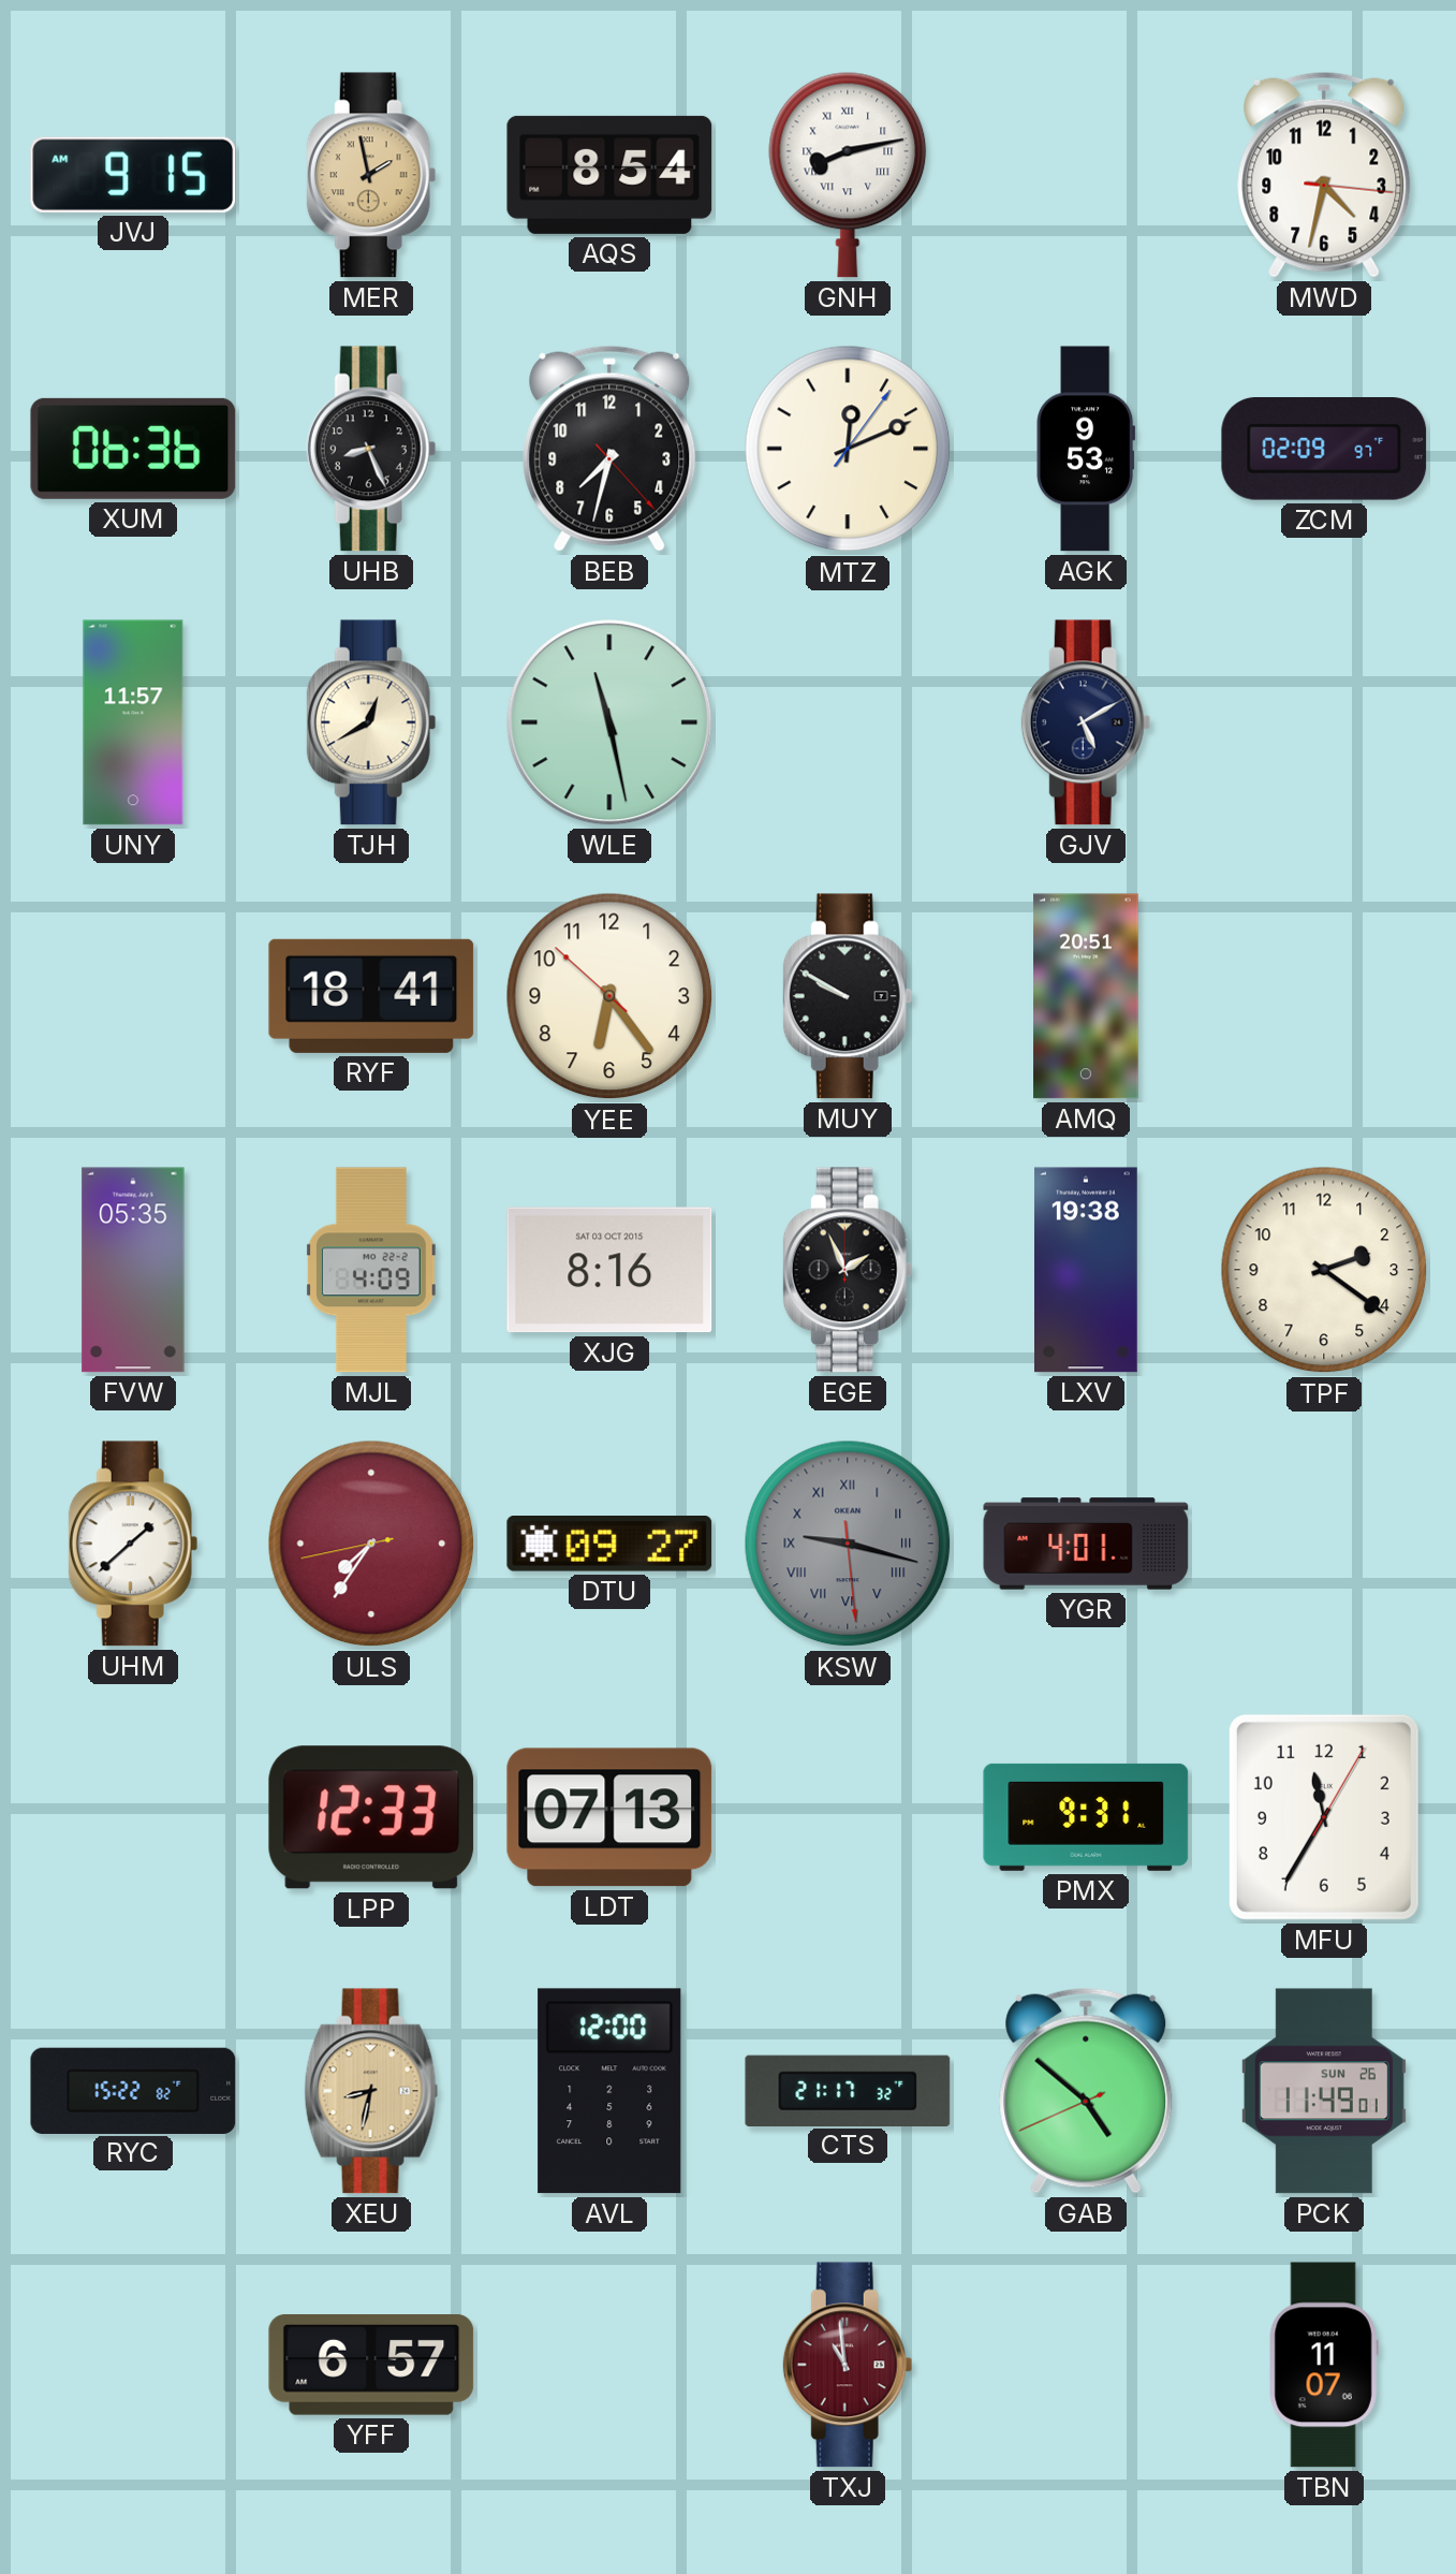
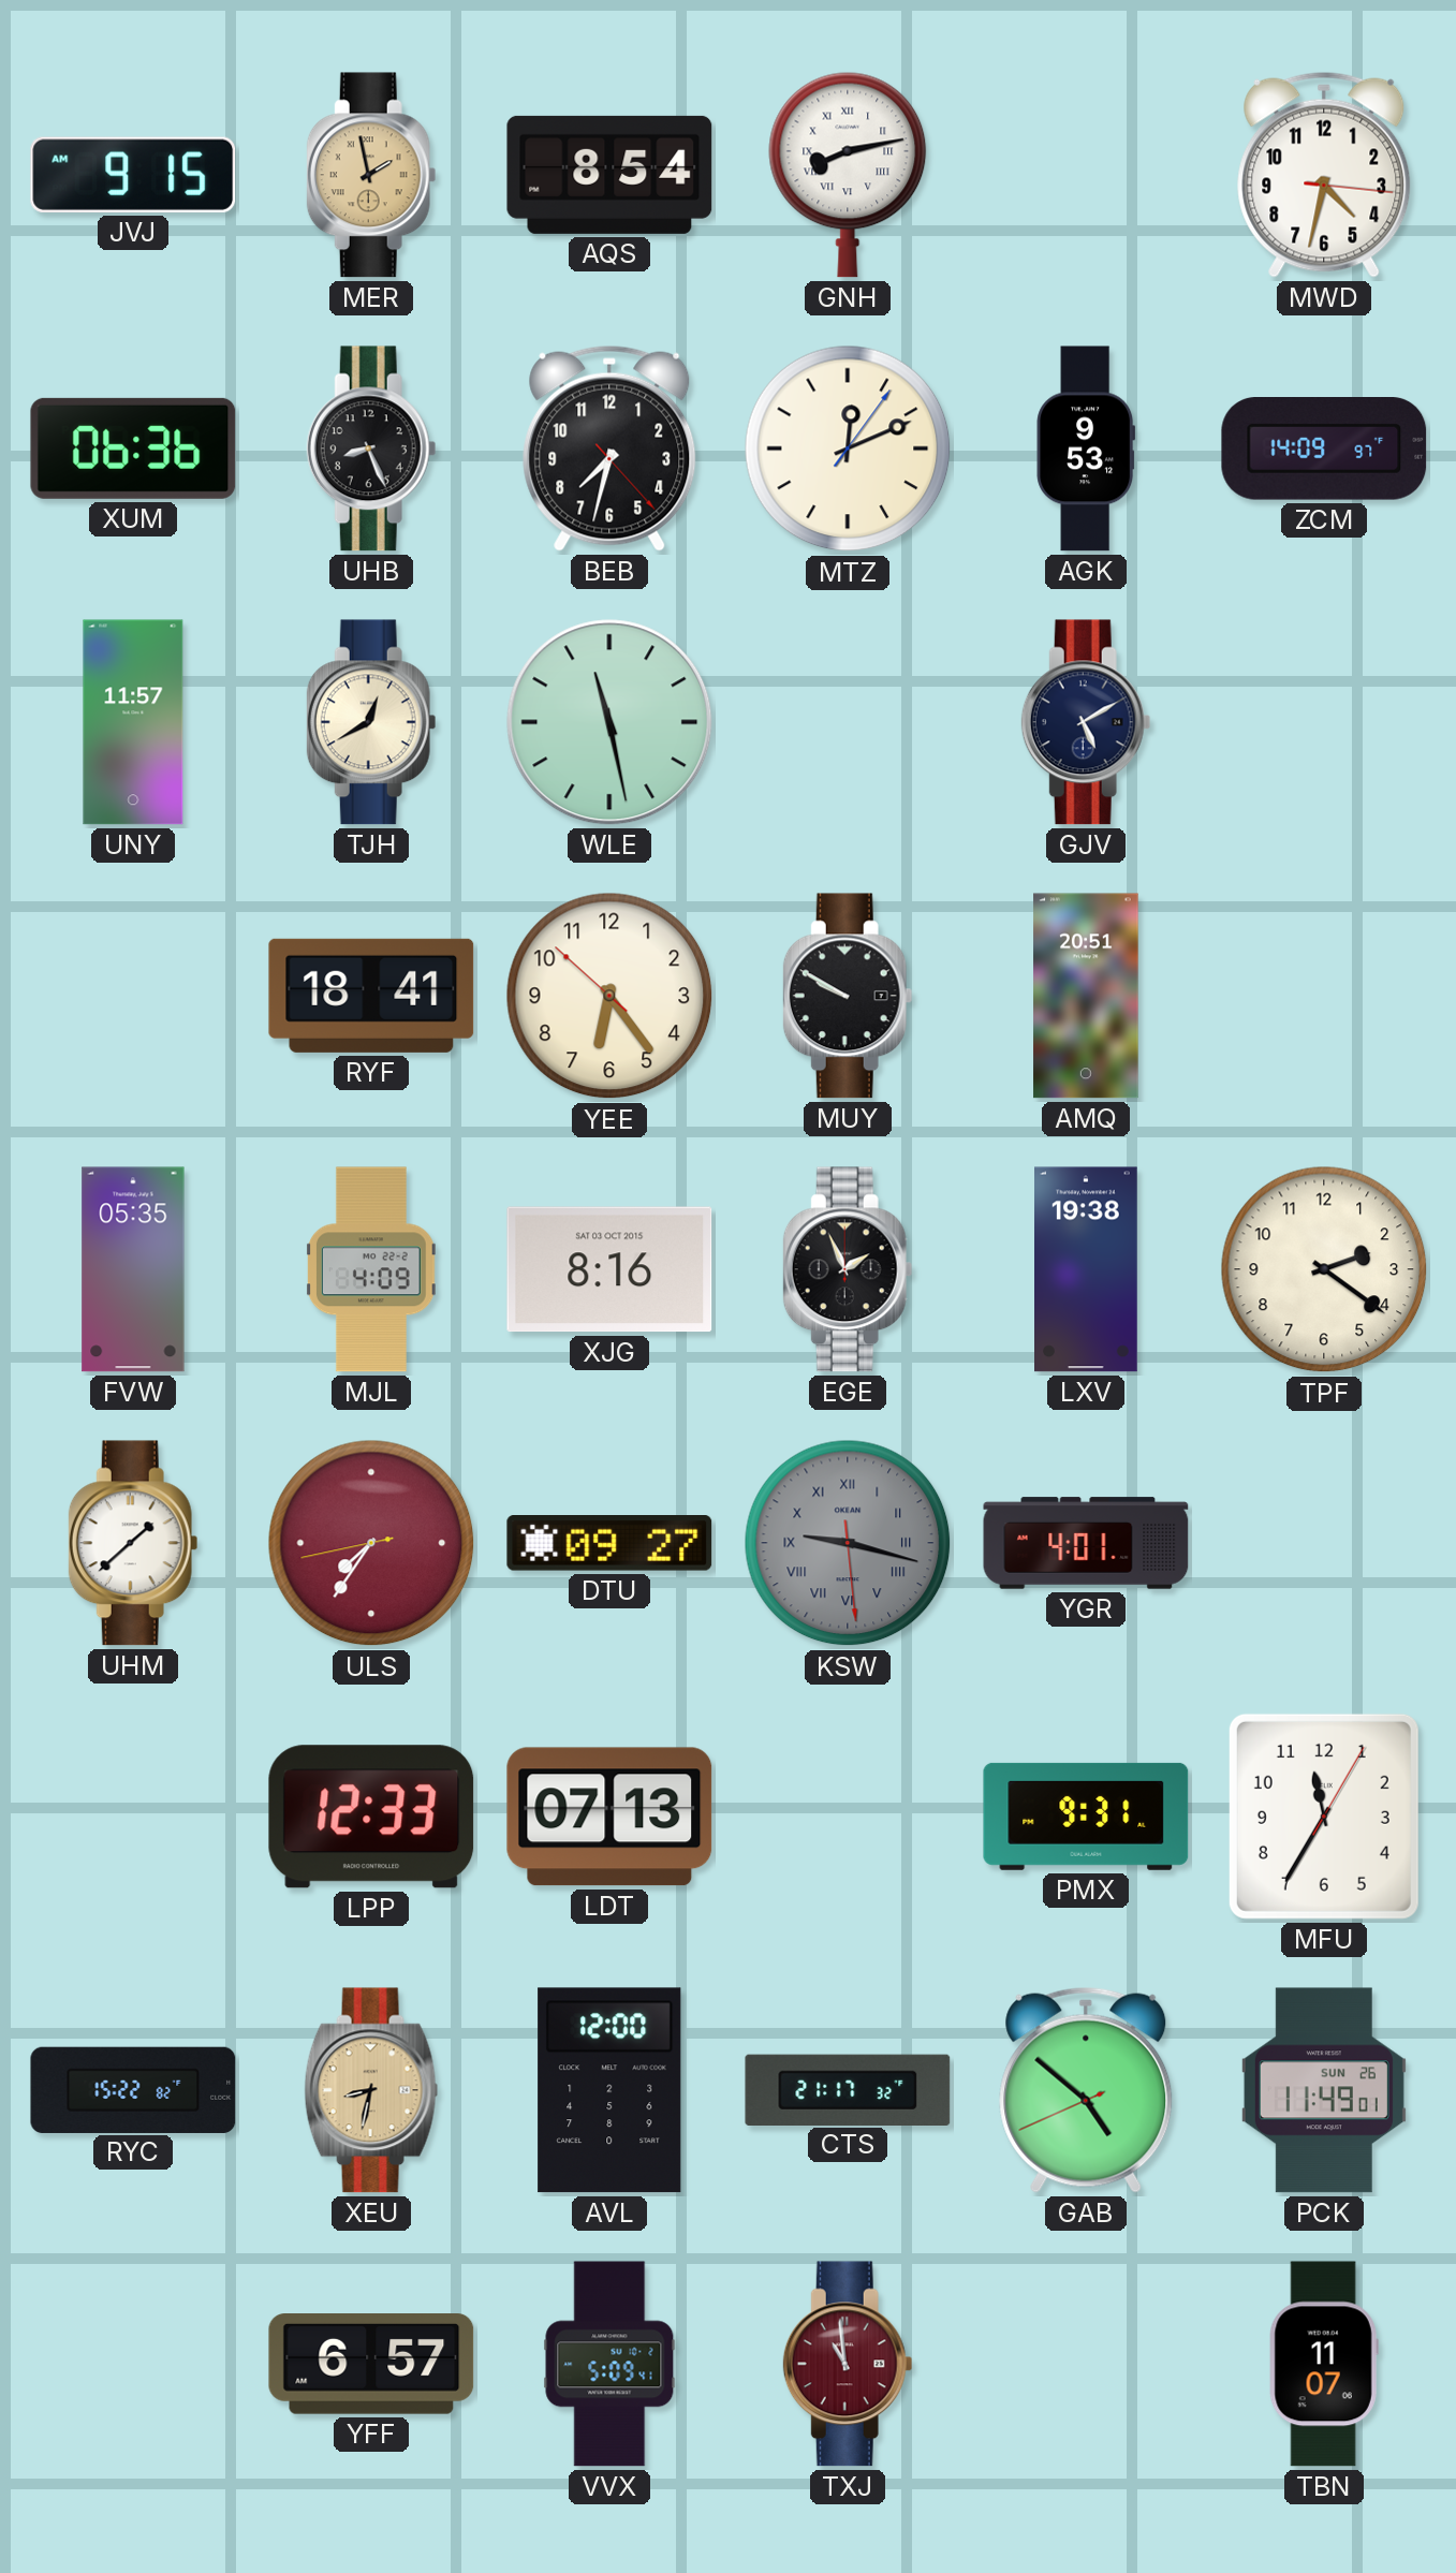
ZCM: 02:09 -> 14:09
VVX: none -> 5:09
